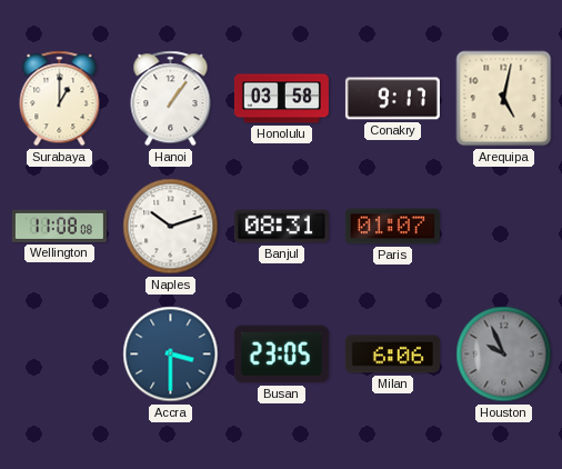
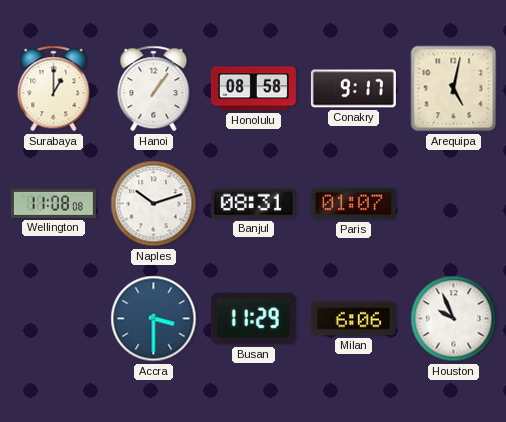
Honolulu: 03:58 -> 08:58
Busan: 23:05 -> 11:29
Houston dial: grey -> white
